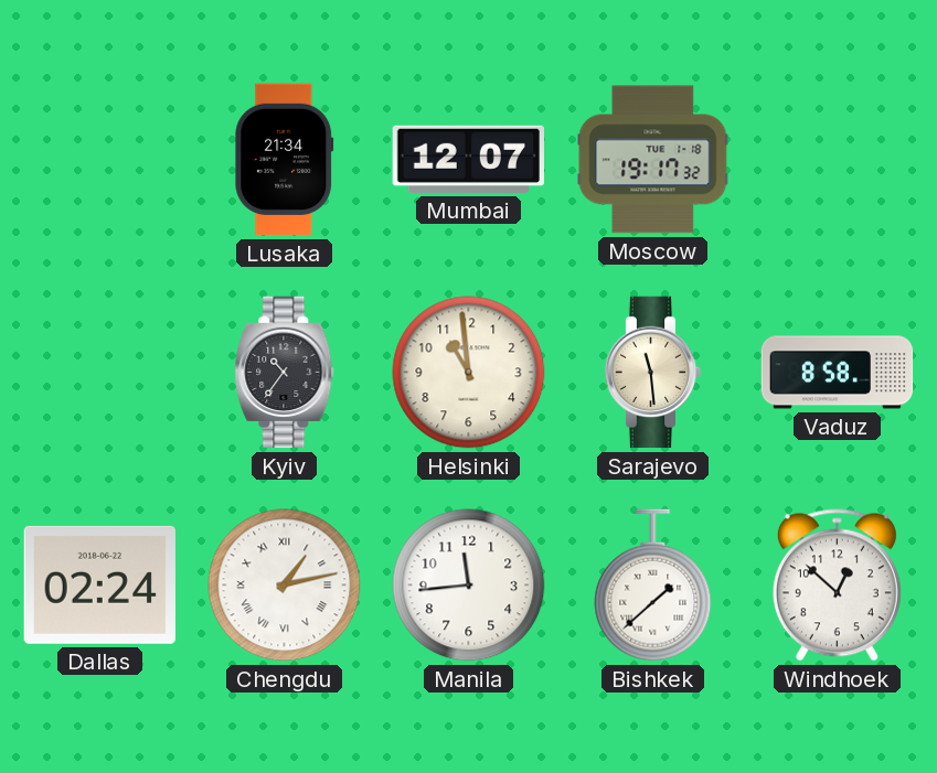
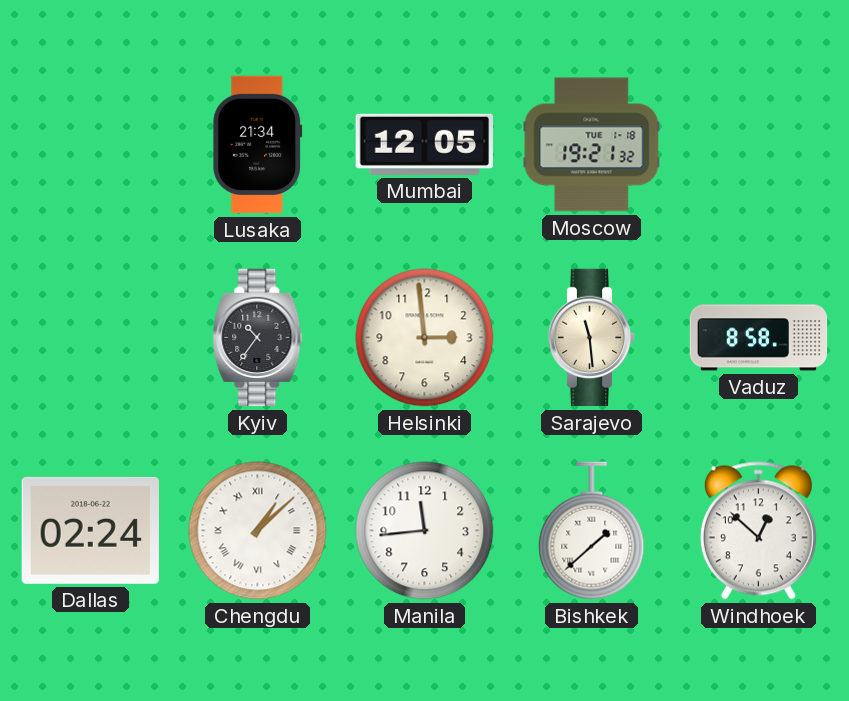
Mumbai: 12:07 -> 12:05
Moscow: 19:17 -> 19:21
Helsinki: 10:59 -> 2:59
Chengdu: 1:13 -> 1:08
